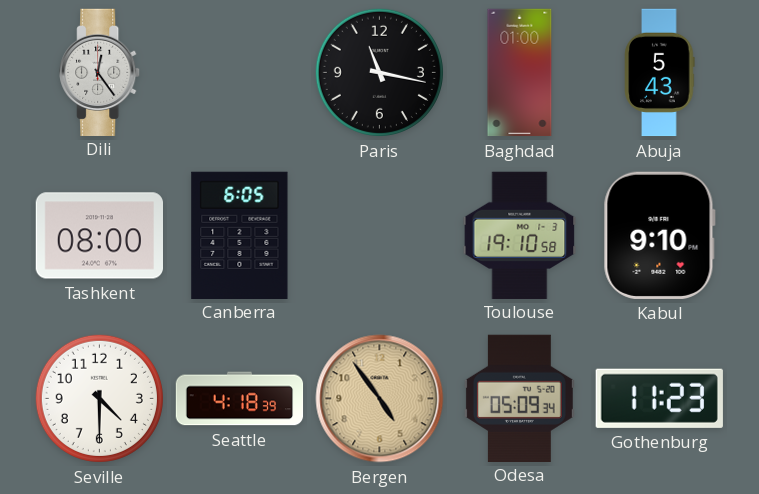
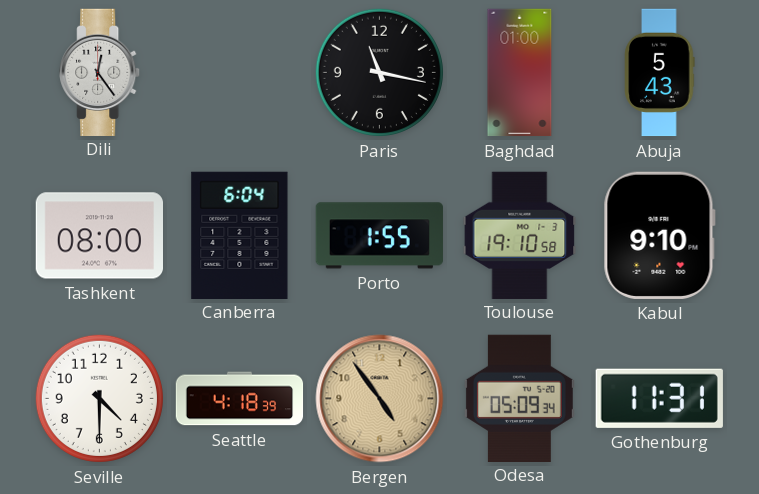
Canberra: 6:05 -> 6:04
Porto: none -> 1:55
Gothenburg: 11:23 -> 11:31
